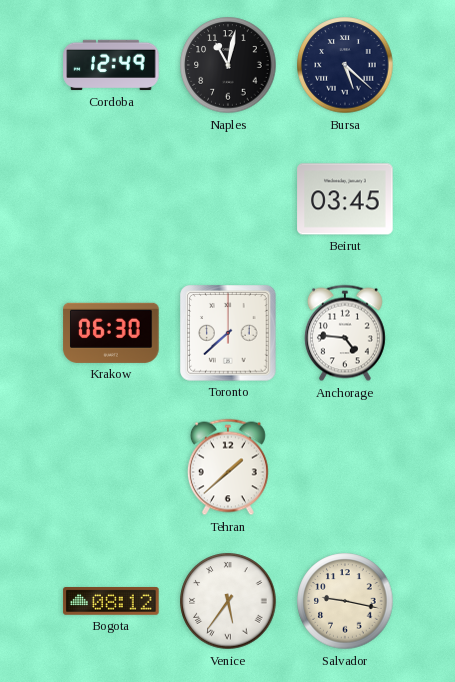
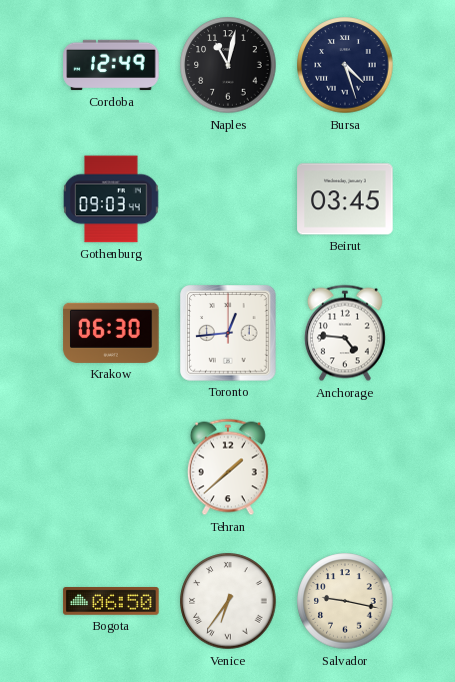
Bursa: 5:22 -> 4:27
Gothenburg: none -> 09:03
Toronto: 7:38 -> 12:44
Bogota: 08:12 -> 06:50
Venice: 5:36 -> 6:36
